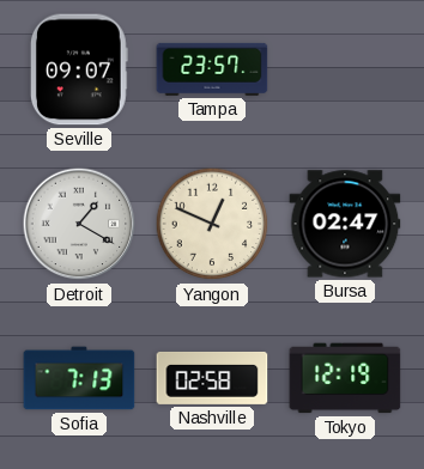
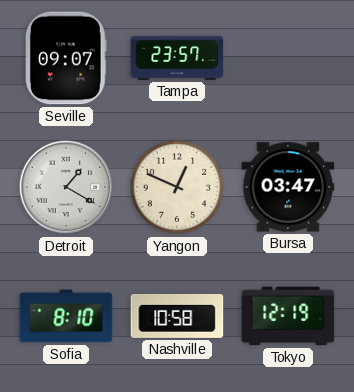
Bursa: 02:47 -> 03:47
Sofia: 7:13 -> 8:10
Nashville: 02:58 -> 10:58
